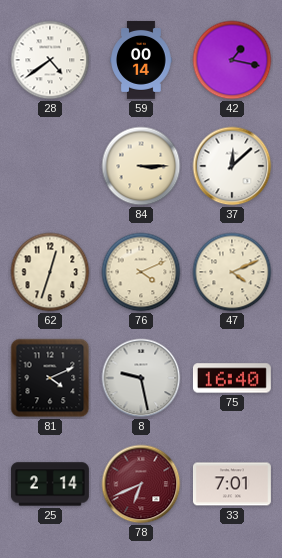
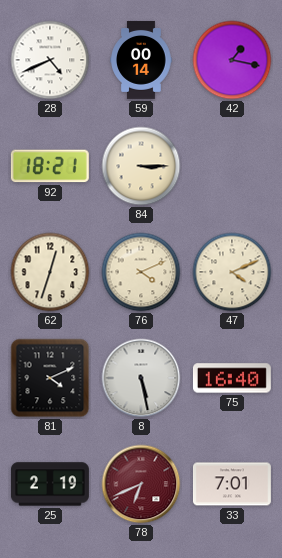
28: 4:39 -> 4:41
92: none -> 18:21
37: 12:08 -> none
8: 9:28 -> 5:28
25: 2:14 -> 2:19
